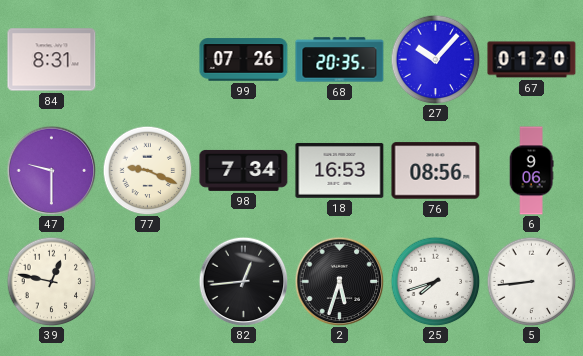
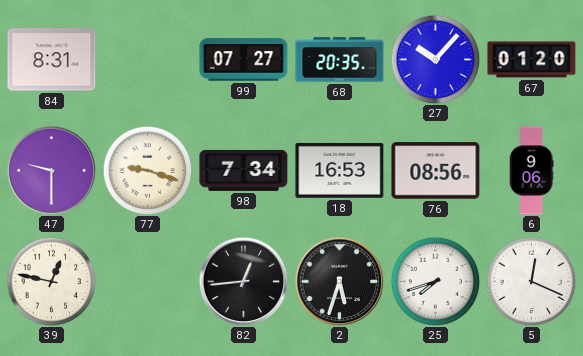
99: 07:26 -> 07:27
77: 9:19 -> 9:18
5: 8:44 -> 12:19
